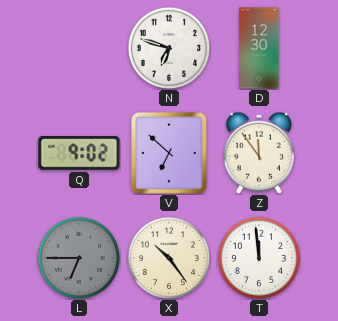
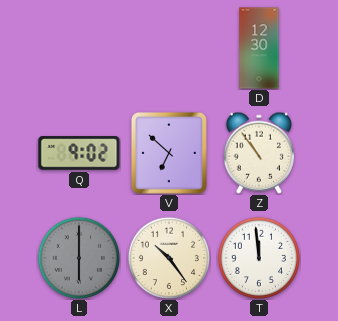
N: 6:48 -> none
Z: 11:54 -> 10:54
L: 6:45 -> 6:00
